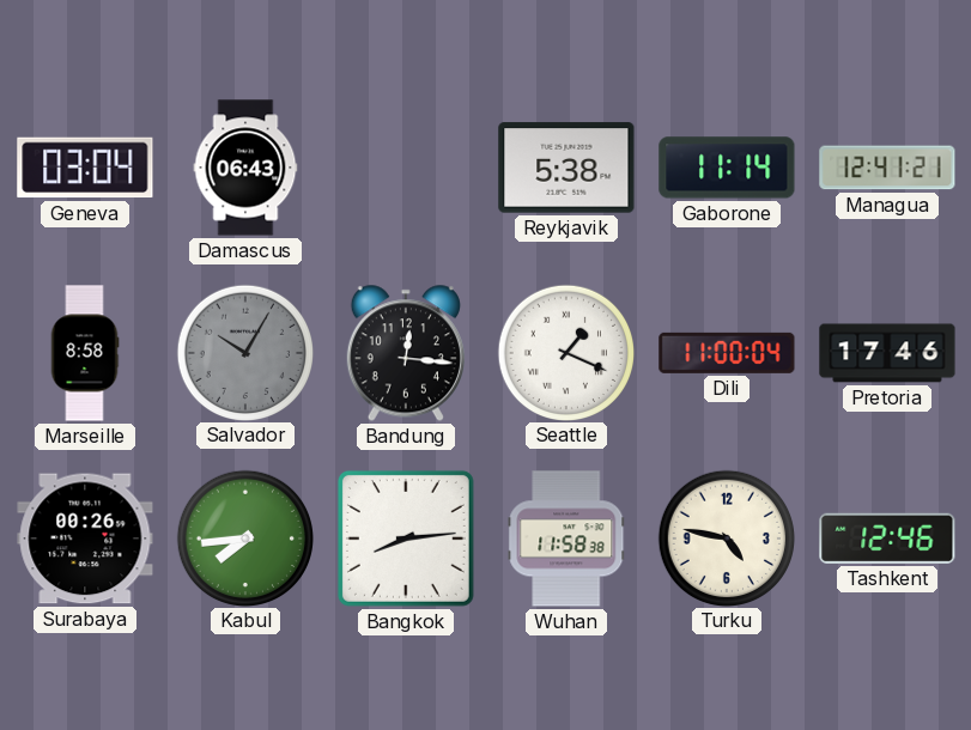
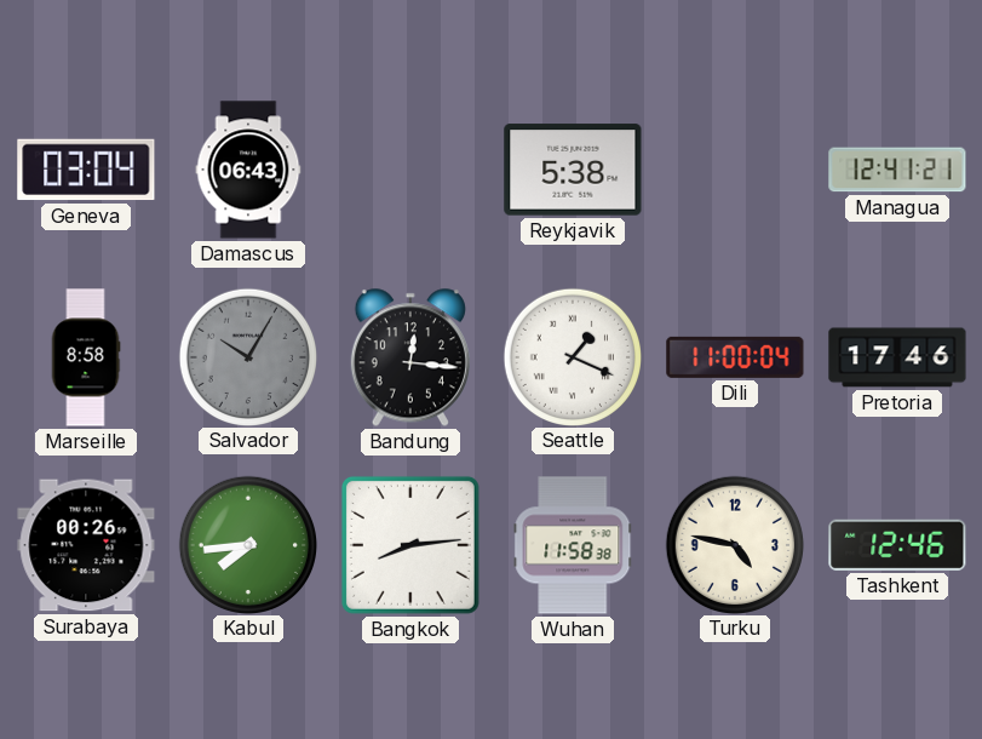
Gaborone: 11:14 -> none
